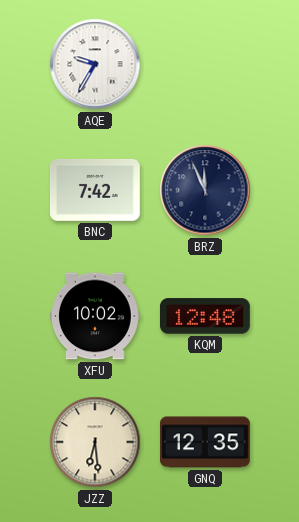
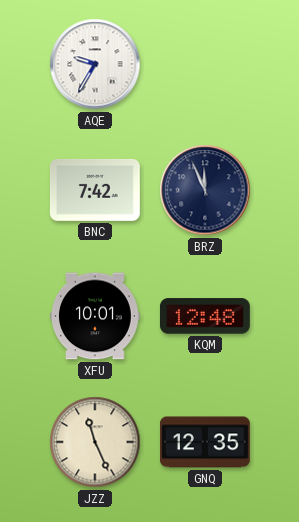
XFU: 10:02 -> 10:01
JZZ: 6:29 -> 11:26
